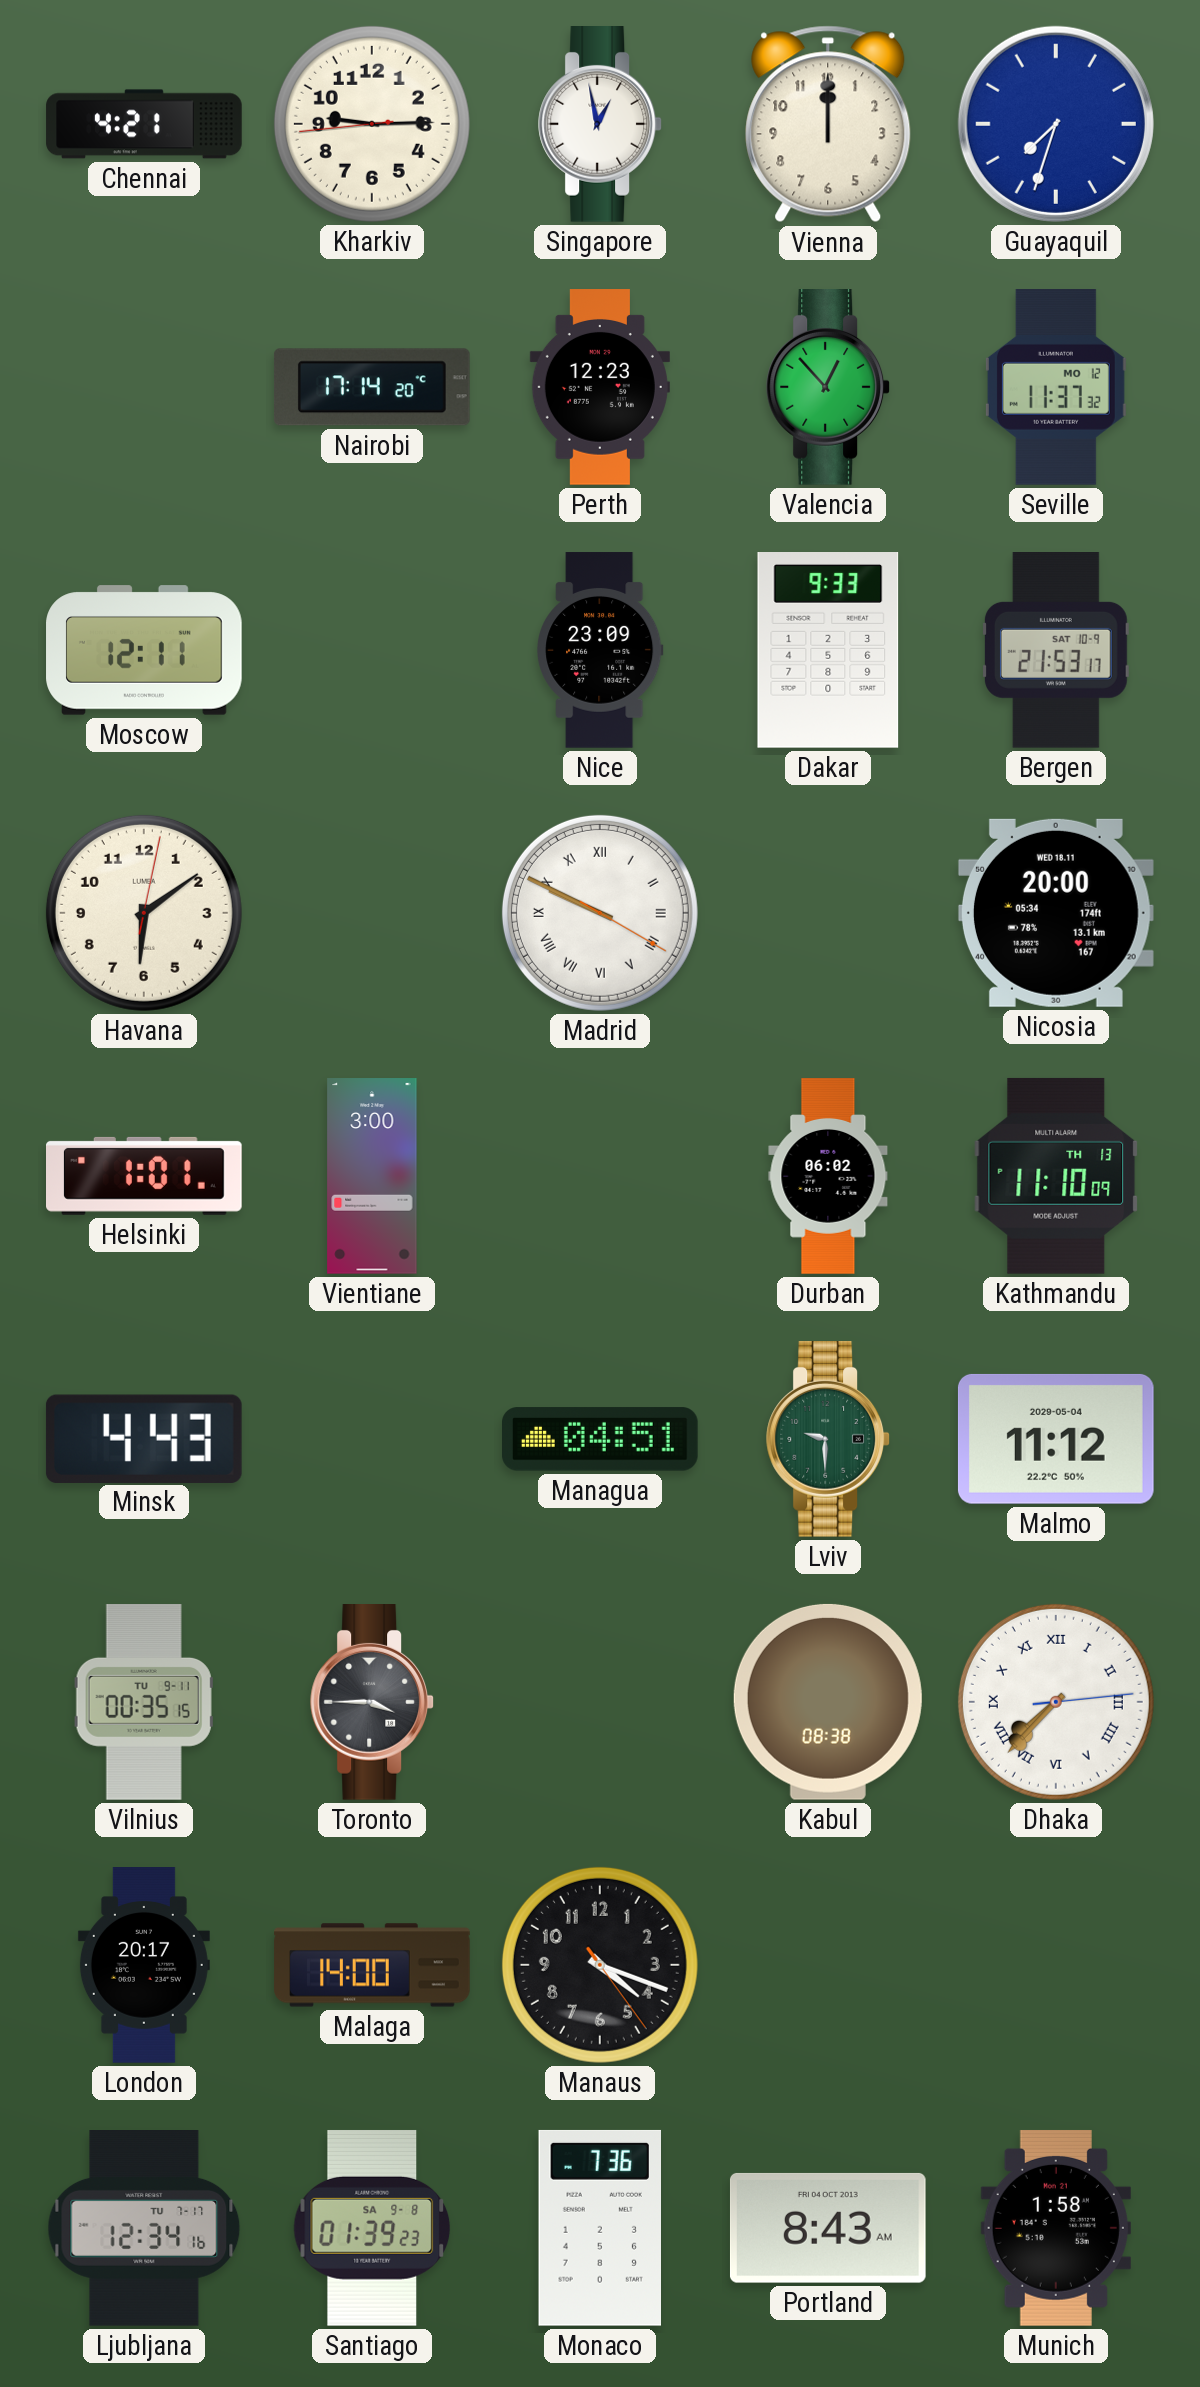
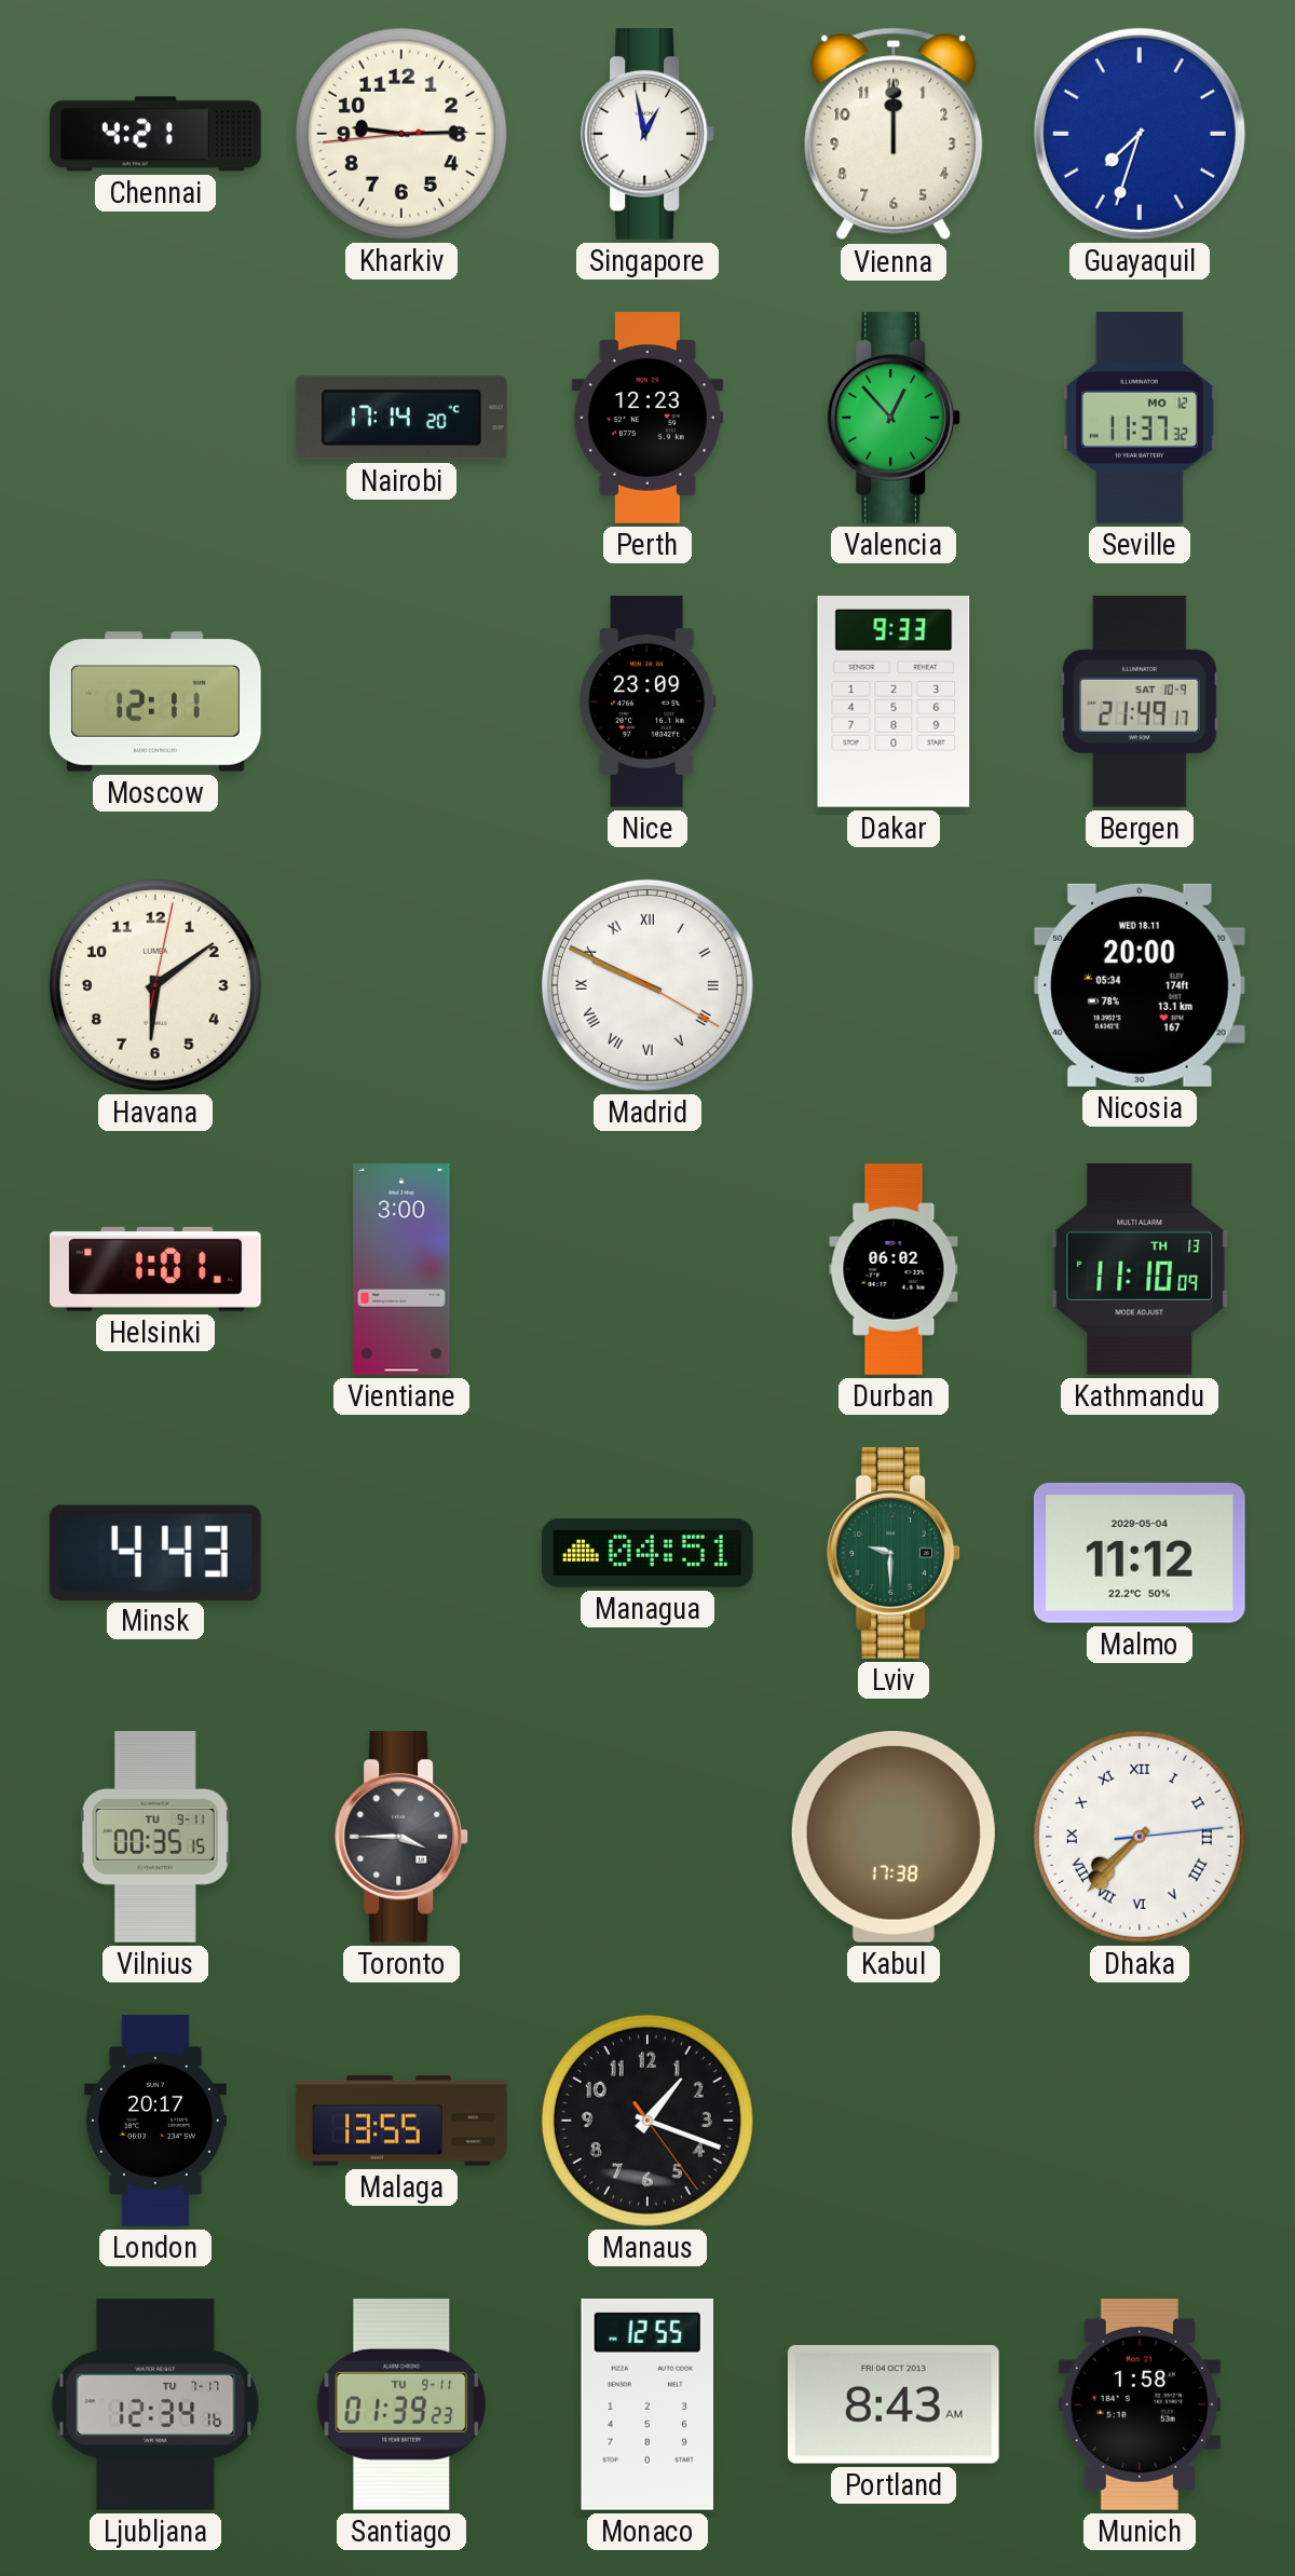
Bergen: 21:53 -> 21:49
Kabul: 08:38 -> 17:38
Malaga: 14:00 -> 13:55
Manaus: 4:18 -> 1:18
Santiago date: SA 9-8 -> TU 9-11
Monaco: 7:36 -> 12:55
